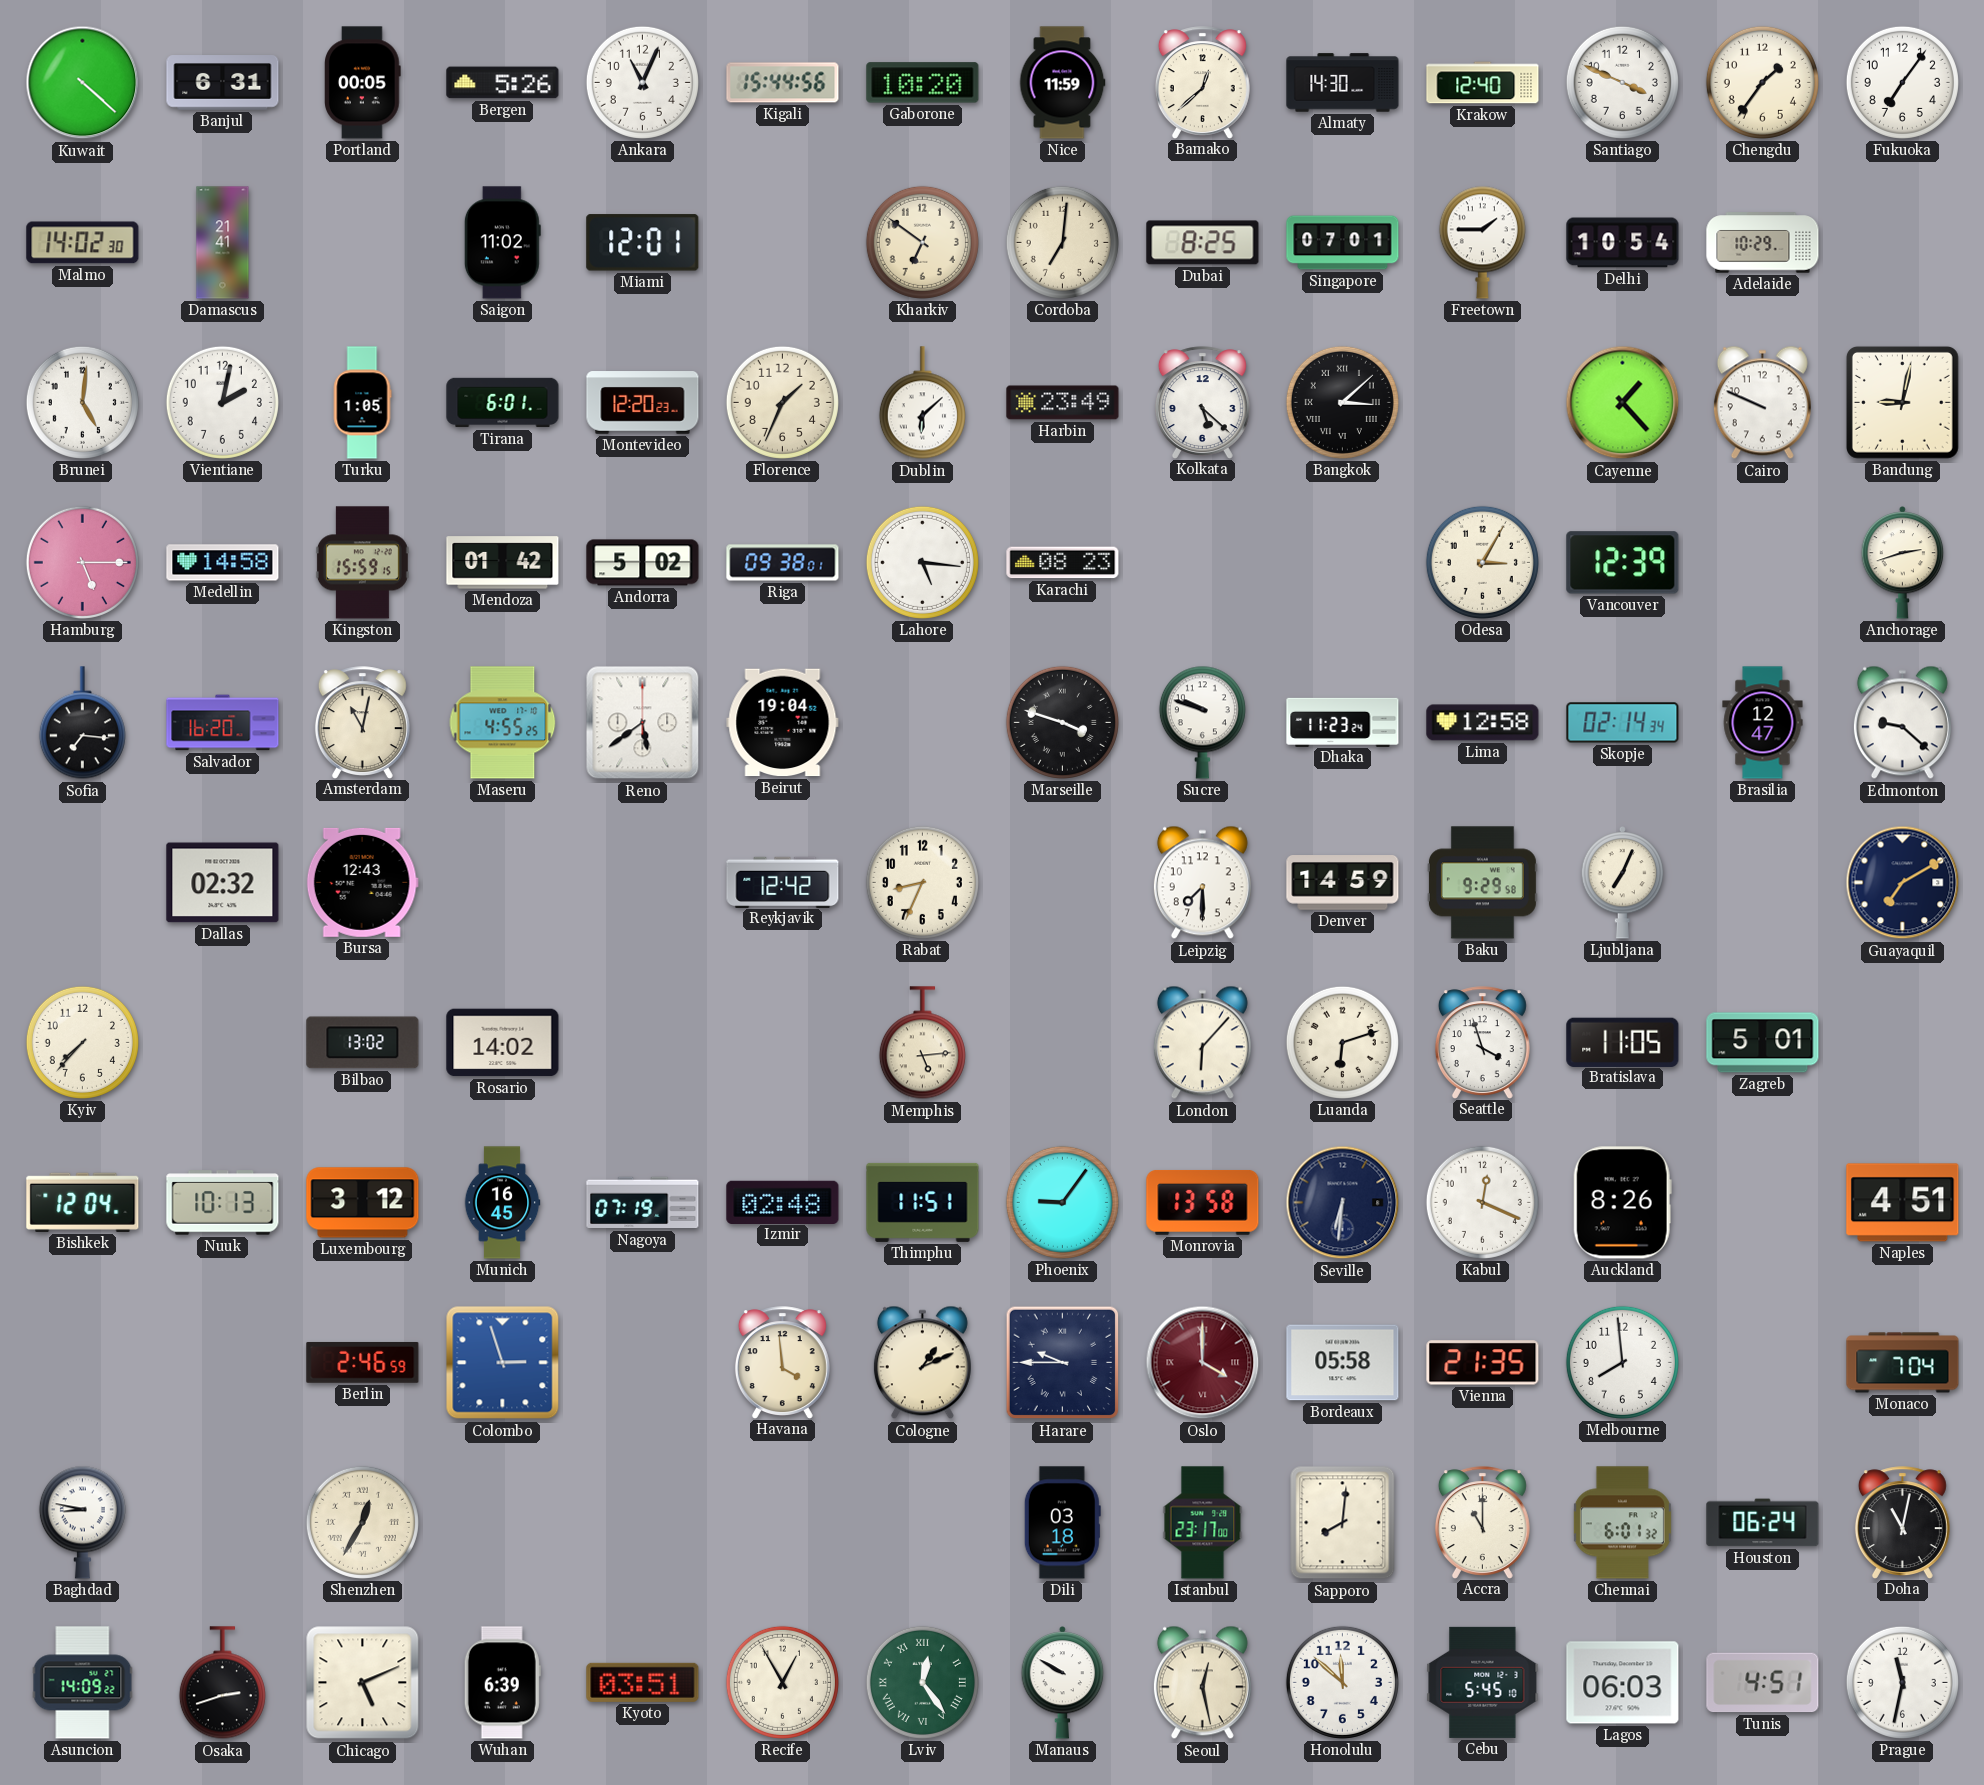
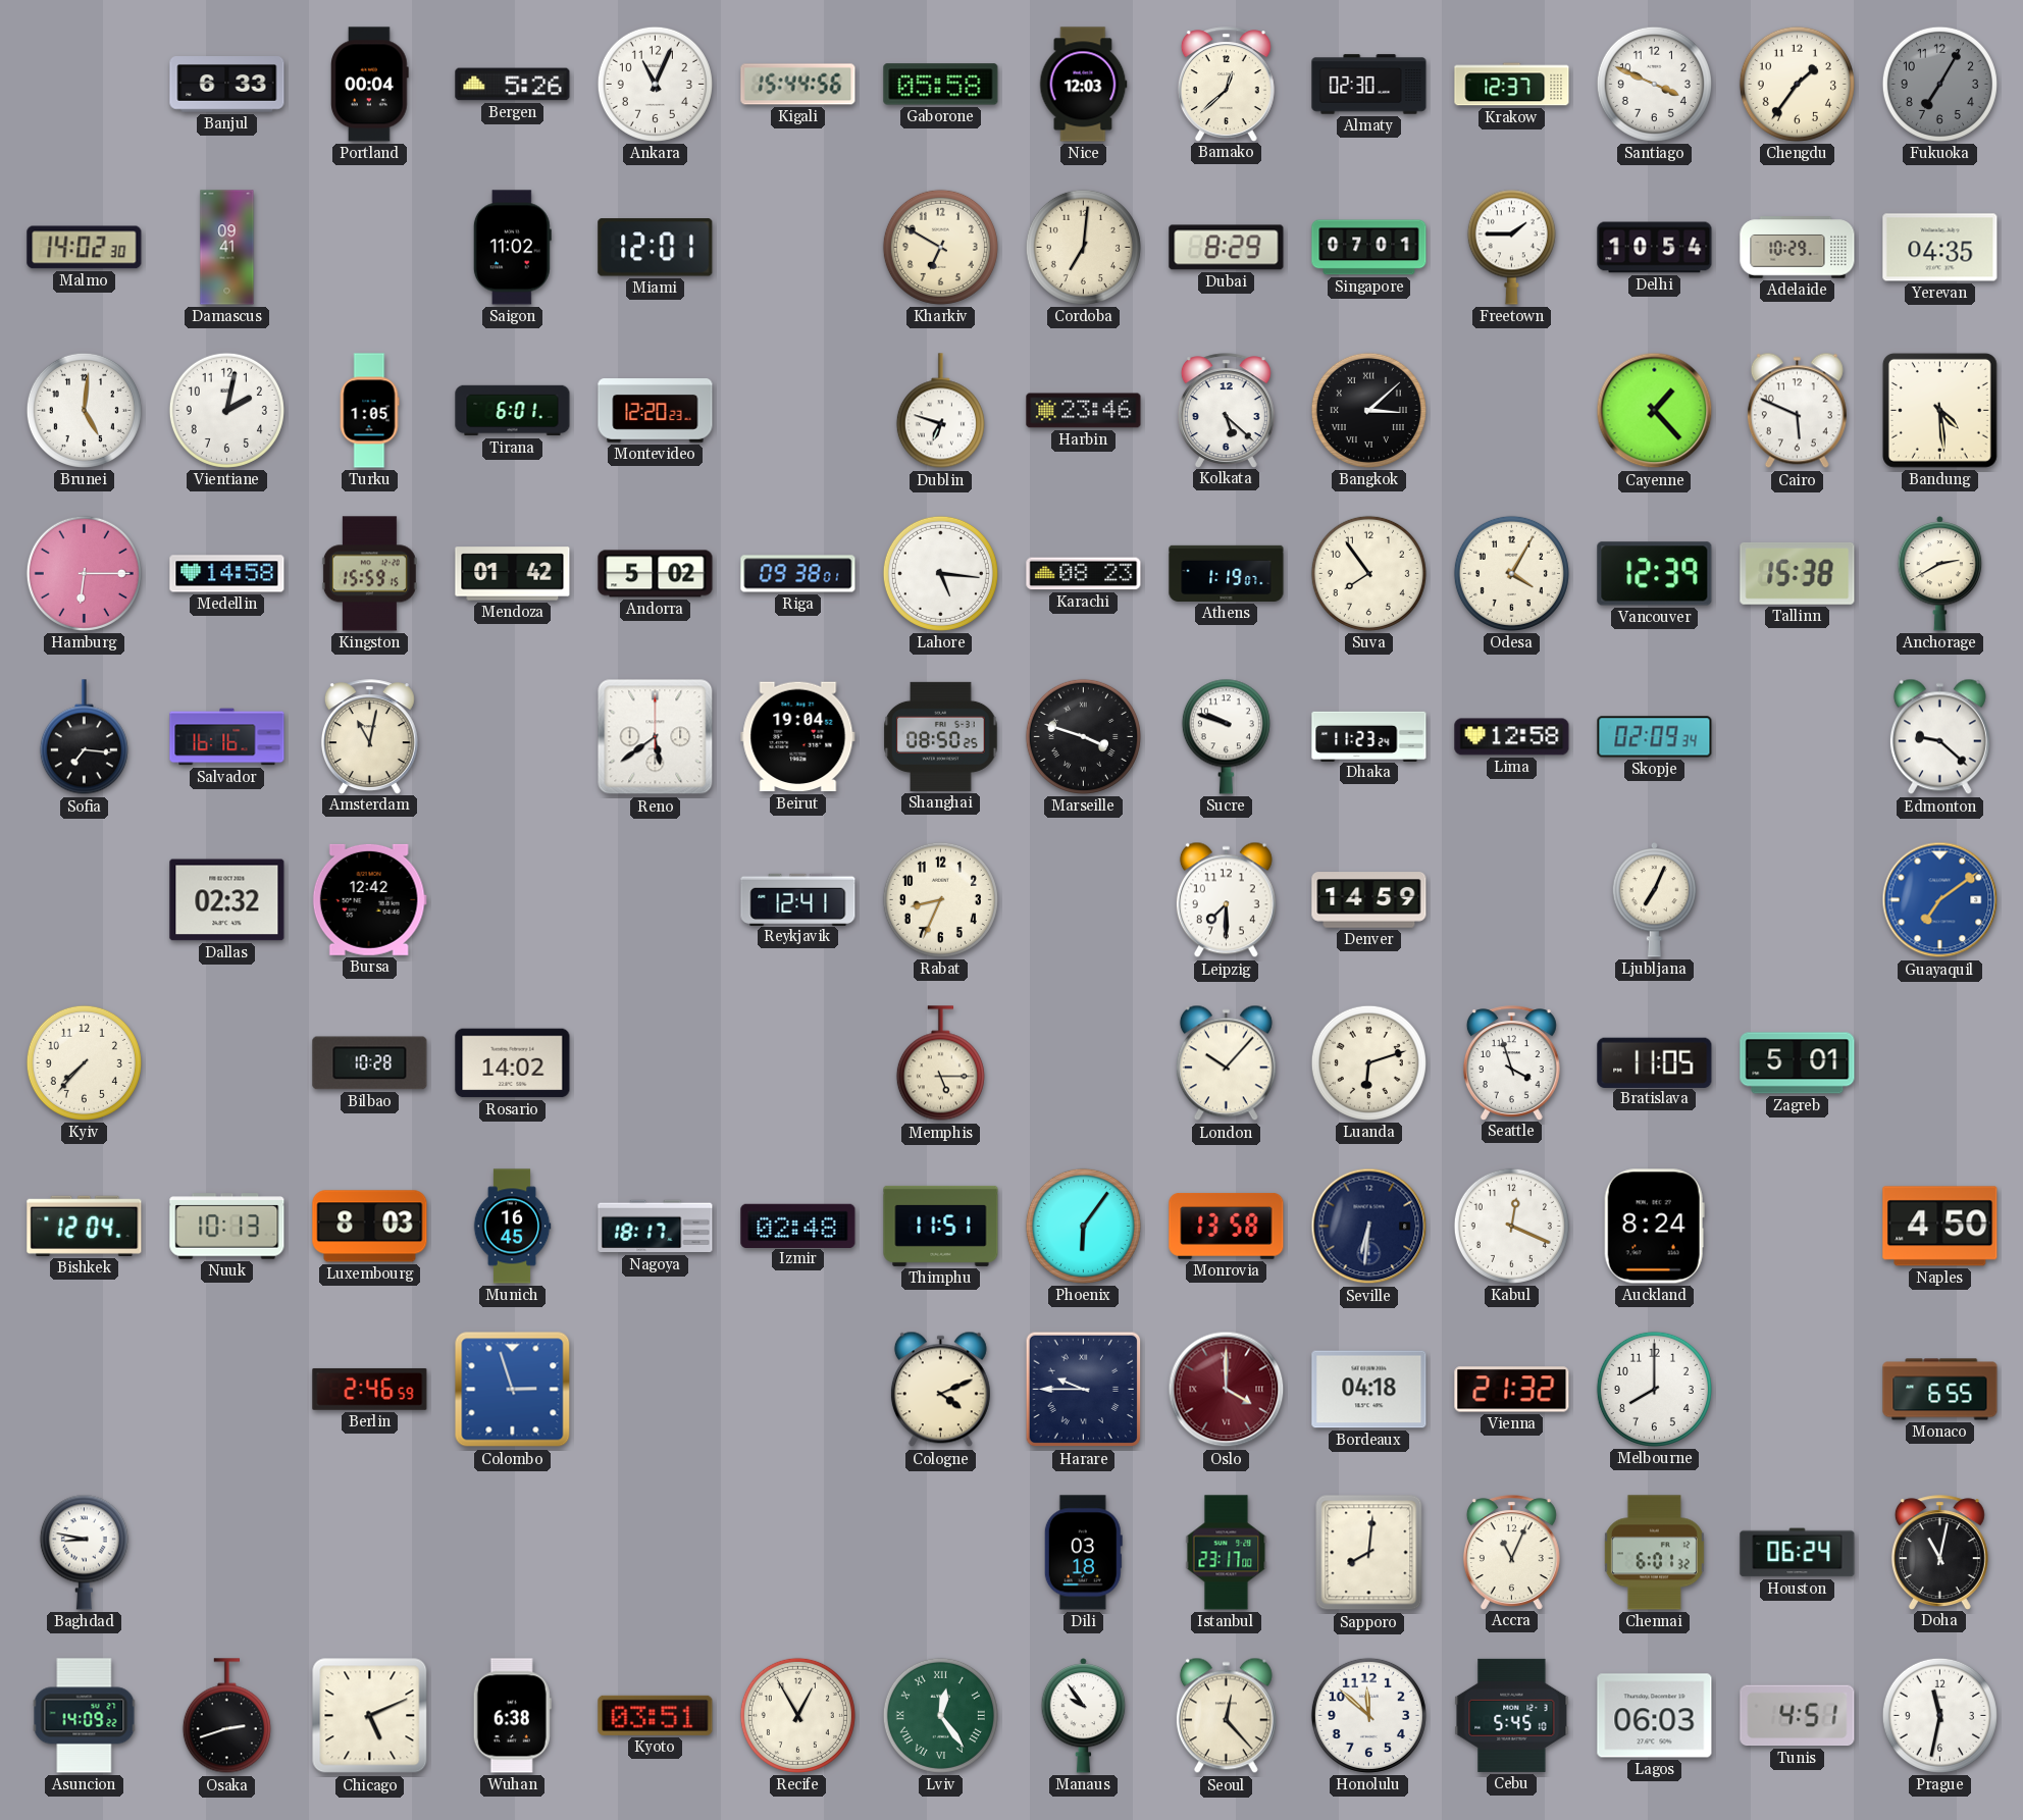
Kuwait: 4:22 -> none
Banjul: 6:31 -> 6:33
Portland: 00:05 -> 00:04
Gaborone: 10:20 -> 05:58
Nice: 11:59 -> 12:03
Almaty: 14:30 -> 02:30
Krakow: 12:40 -> 12:37
Fukuoka: 7:06 -> 7:05
Fukuoka dial: white -> grey
Damascus: 21:41 -> 09:41
Kharkiv: 6:51 -> 6:50
Dubai: 8:25 -> 8:29
Yerevan: none -> 04:35
Florence: 1:34 -> none
Dublin: 6:08 -> 6:48
Harbin: 23:49 -> 23:46
Cairo: 9:49 -> 5:49
Bandung: 9:02 -> 4:29
Hamburg: 5:15 -> 6:15
Athens: none -> 1:19
Suva: none -> 7:54
Odesa: 3:05 -> 4:05
Tallinn: none -> 15:38
Anchorage: 2:42 -> 2:40
Salvador: 16:20 -> 16:16
Maseru: 4:55 -> none
Shanghai: none -> 08:50
Skopje: 02:14 -> 02:09
Brasilia: 12:47 -> none
Bursa: 12:43 -> 12:42
Reykjavik: 12:42 -> 12:41
Baku: 9:29 -> none
Guayaquil: 7:10 -> 7:09
Guayaquil dial: navy -> blue
Bilbao: 13:02 -> 10:28
Memphis: 5:14 -> 5:15
London: 6:07 -> 10:07
Luxembourg: 3:12 -> 8:03
Nagoya: 07:19 -> 18:17
Phoenix: 9:06 -> 6:06
Auckland: 8:26 -> 8:24
Naples: 4:51 -> 4:50
Havana: 3:59 -> none
Cologne: 1:11 -> 4:11
Bordeaux: 05:58 -> 04:18
Vienna: 21:35 -> 21:32
Melbourne: 7:59 -> 8:00
Monaco: 7:04 -> 6:55
Shenzhen: 12:35 -> none
Accra: 11:00 -> 11:04
Wuhan: 6:39 -> 6:38
Manaus: 9:50 -> 9:54
Seoul: 12:28 -> 12:23
